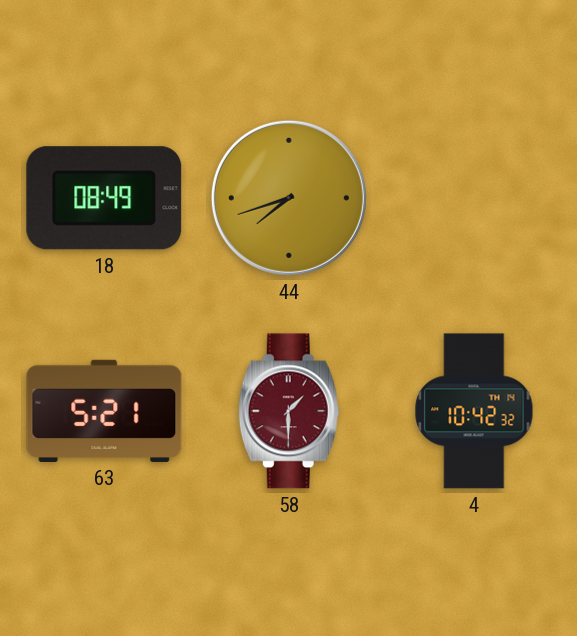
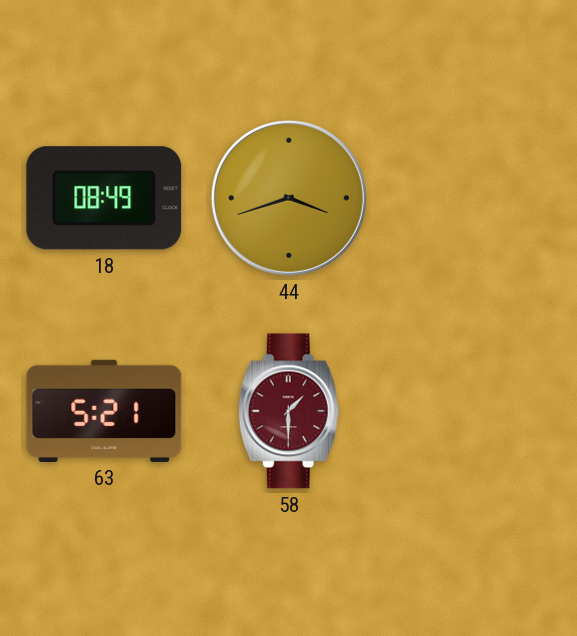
44: 7:42 -> 3:42
4: 10:42 -> none
